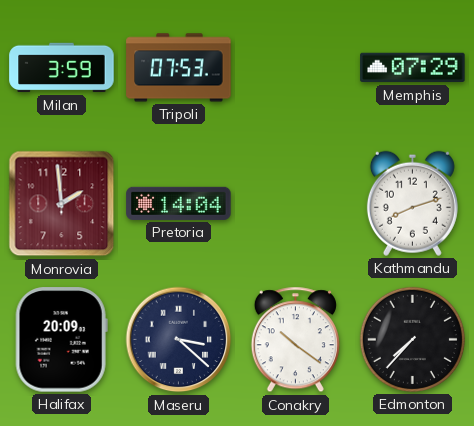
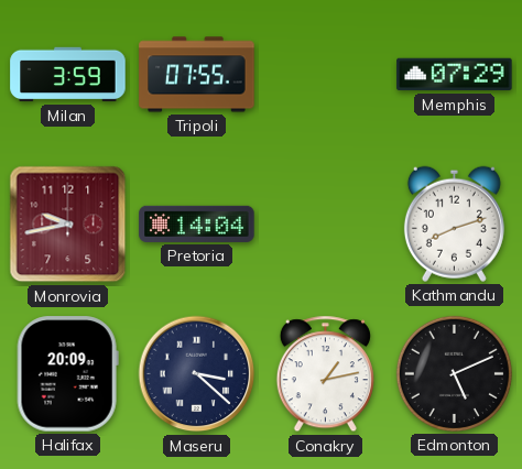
Tripoli: 07:53 -> 07:55
Monrovia: 1:59 -> 9:43
Conakry: 10:21 -> 1:13
Edmonton: 7:37 -> 5:11
